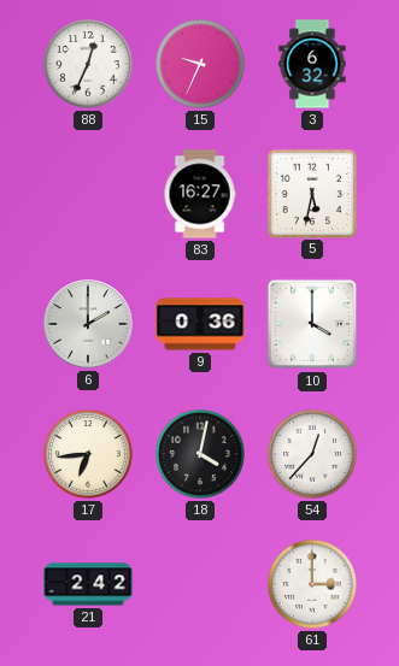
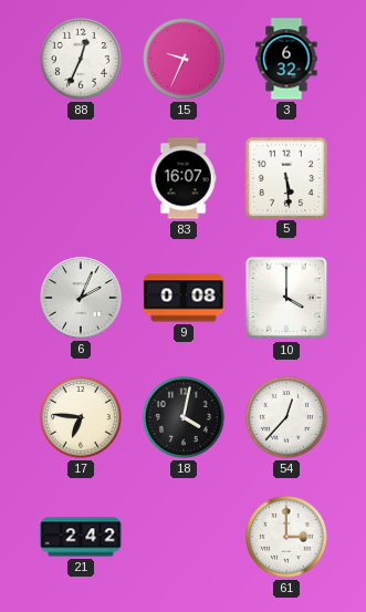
83: 16:27 -> 16:07
5: 5:32 -> 5:29
6: 2:00 -> 2:04
9: 0:36 -> 0:08
17: 6:44 -> 6:46
